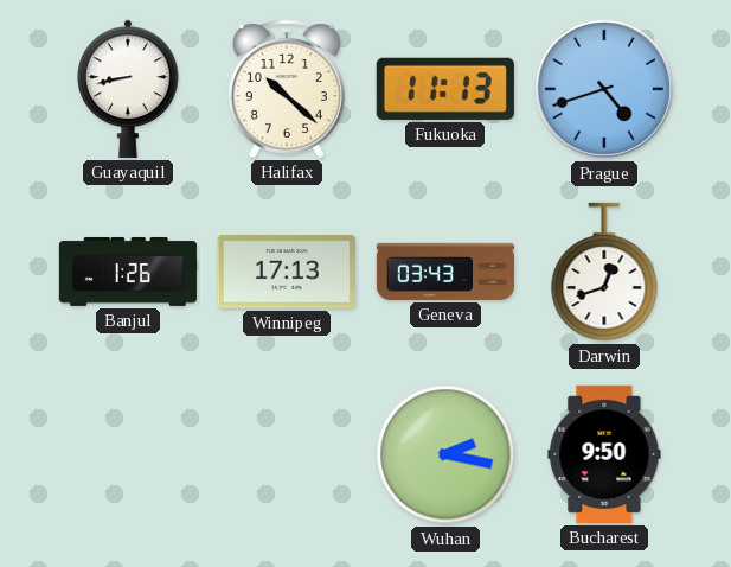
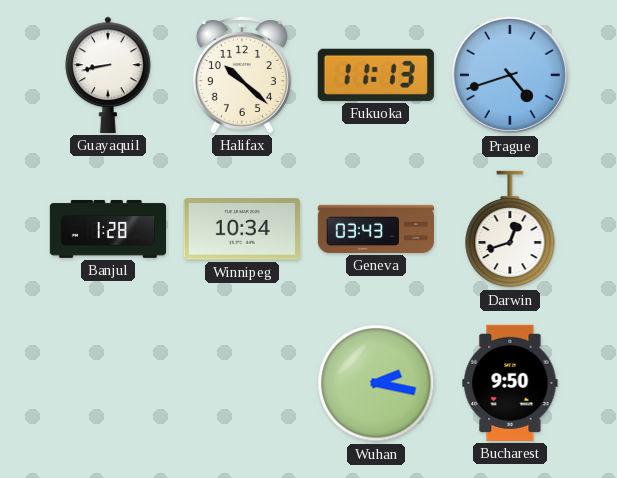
Banjul: 1:26 -> 1:28
Winnipeg: 17:13 -> 10:34
